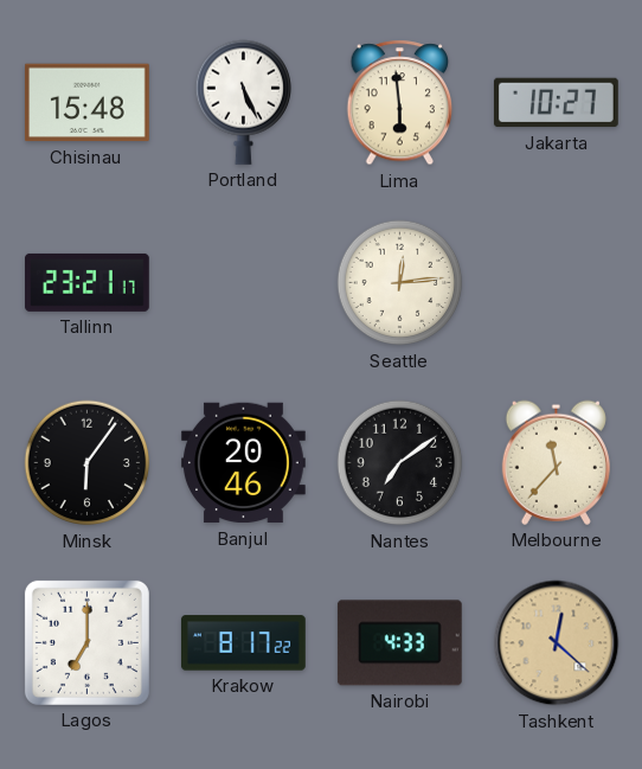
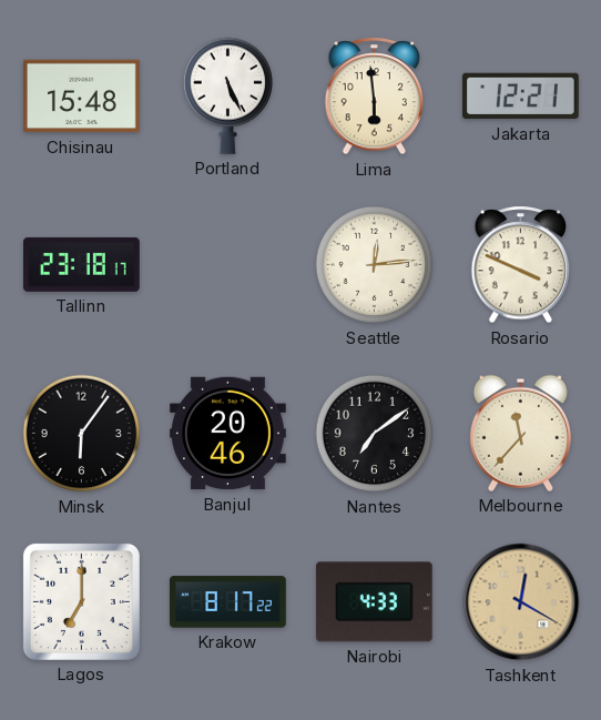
Jakarta: 10:27 -> 12:21
Tallinn: 23:21 -> 23:18
Rosario: none -> 3:49
Tashkent: 12:22 -> 12:20
